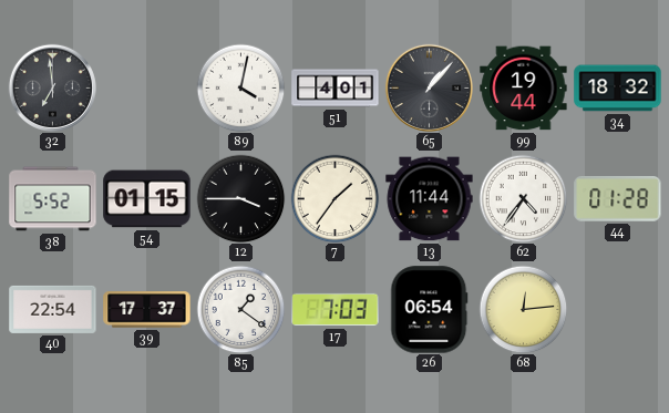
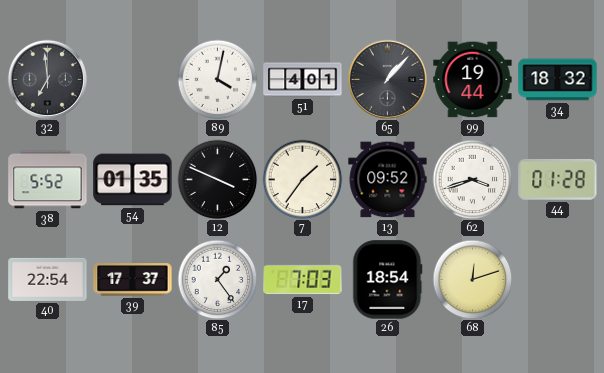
54: 01:15 -> 01:35
12: 3:45 -> 3:49
13: 11:44 -> 09:52
62: 4:36 -> 3:42
85: 1:21 -> 1:24
26: 06:54 -> 18:54
68: 12:14 -> 12:12
